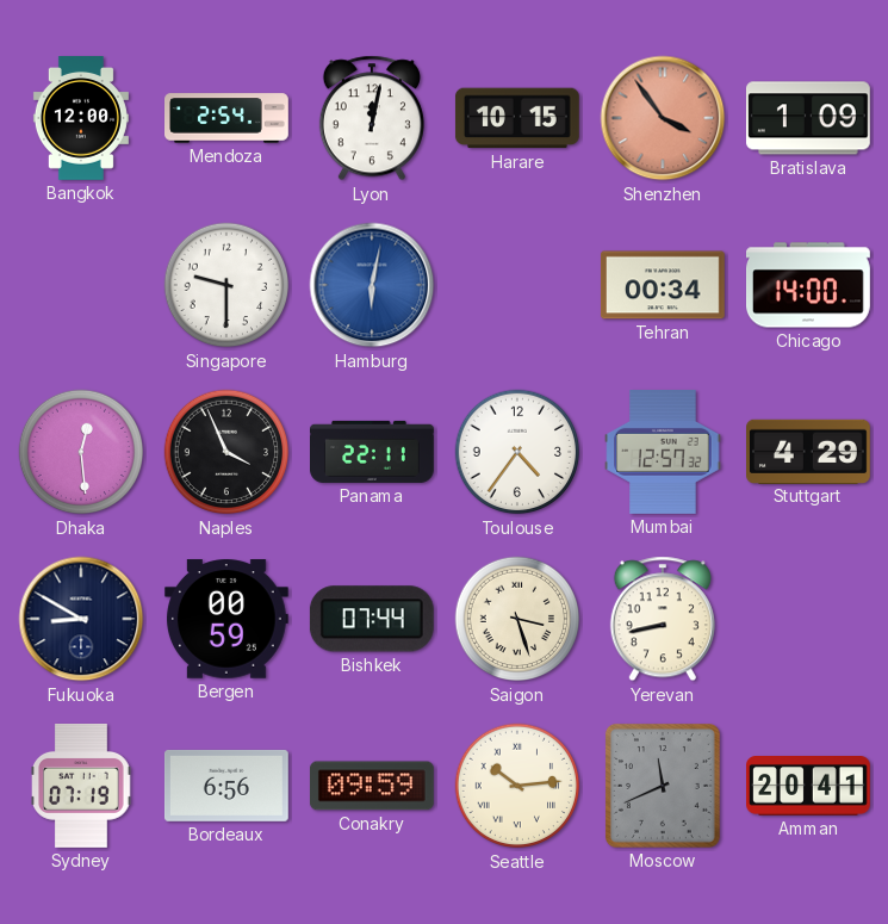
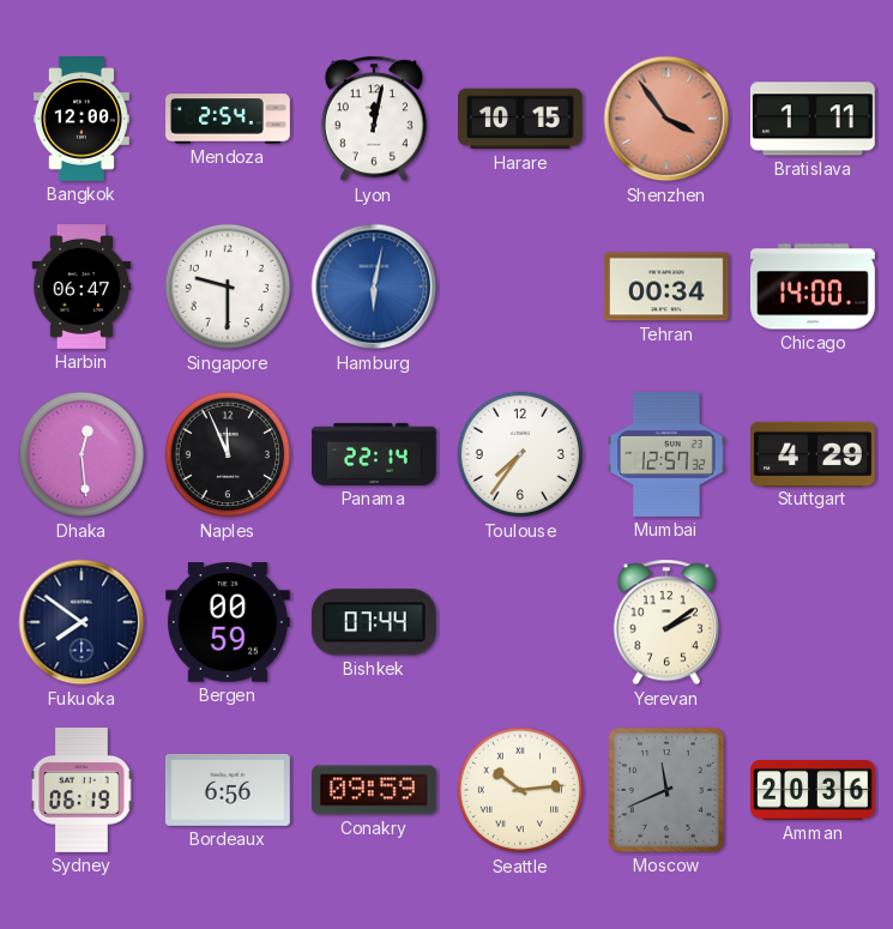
Bratislava: 1:09 -> 1:11
Harbin: none -> 06:47
Naples: 3:56 -> 11:56
Panama: 22:11 -> 22:14
Toulouse: 4:36 -> 7:36
Fukuoka: 8:50 -> 7:51
Saigon: 3:27 -> none
Yerevan: 8:43 -> 2:09
Sydney: 07:19 -> 06:19
Amman: 20:41 -> 20:36
